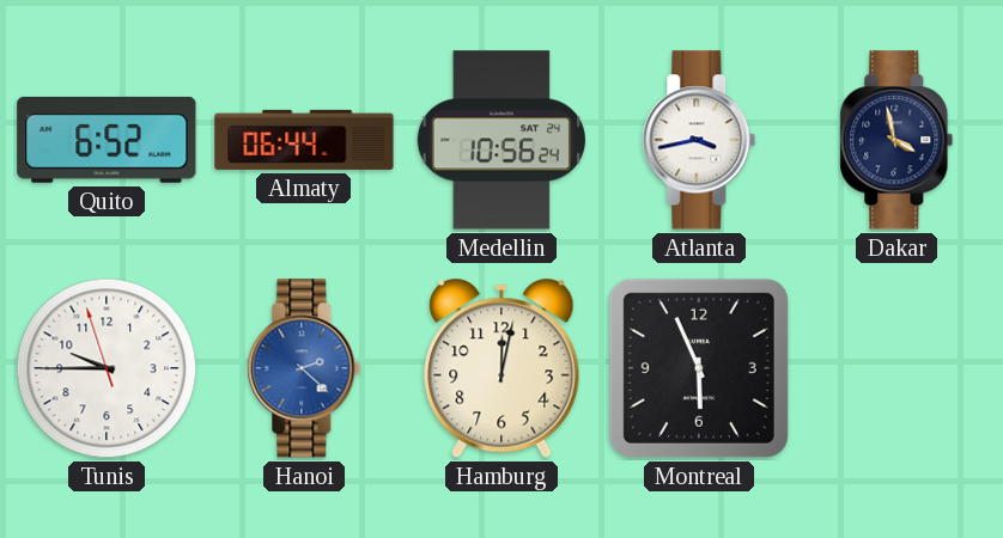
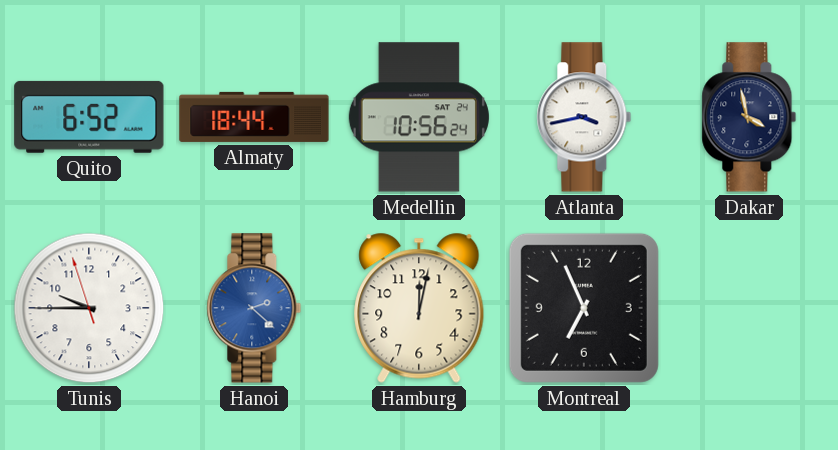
Almaty: 06:44 -> 18:44
Montreal: 5:56 -> 6:56
